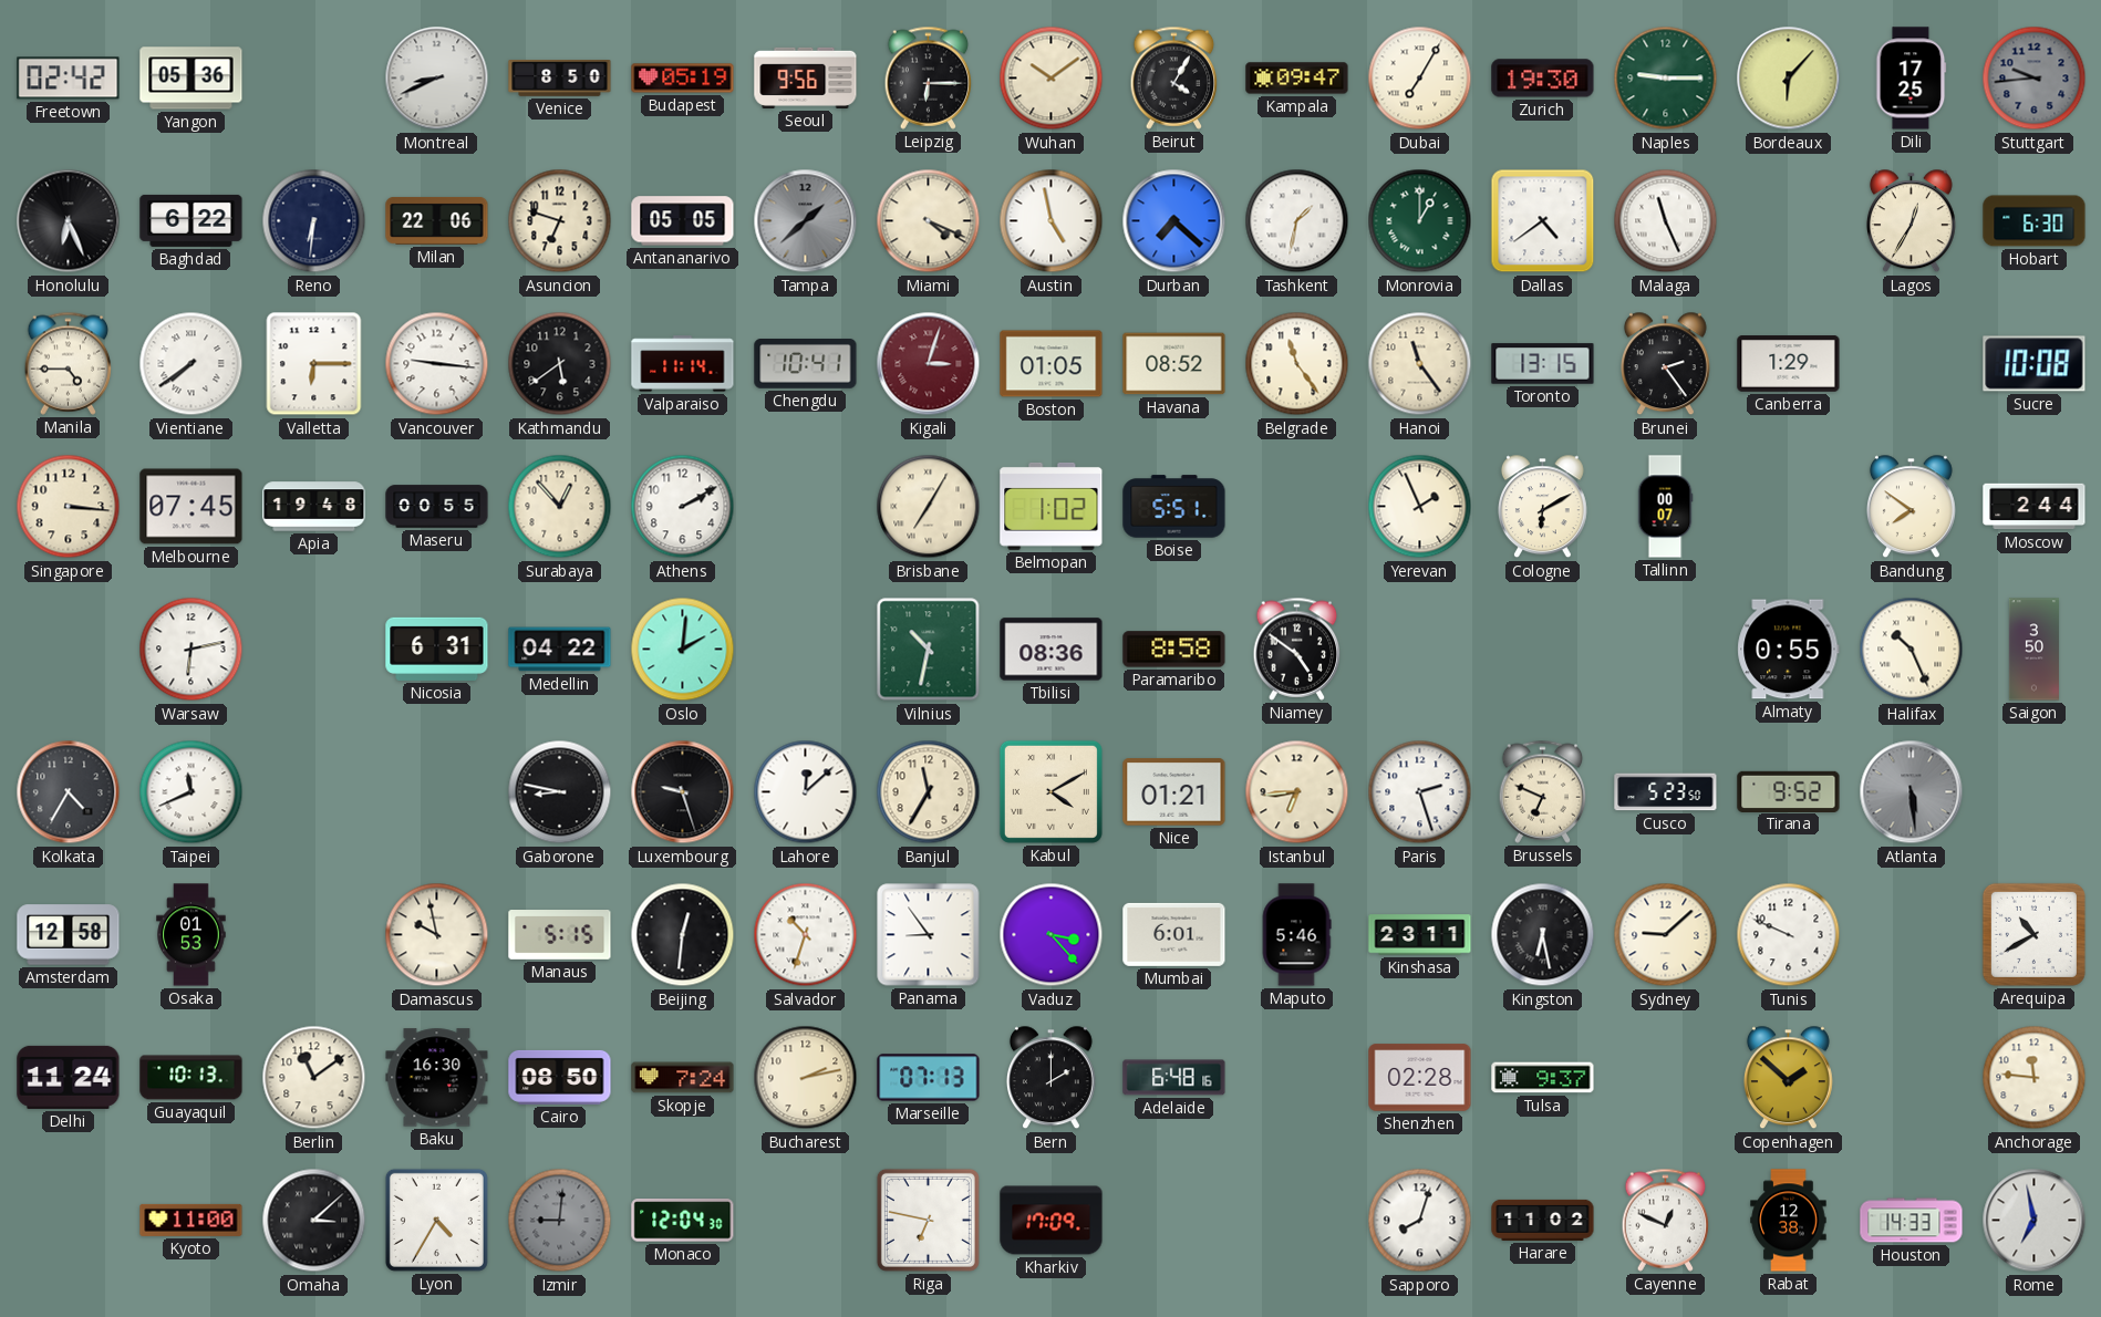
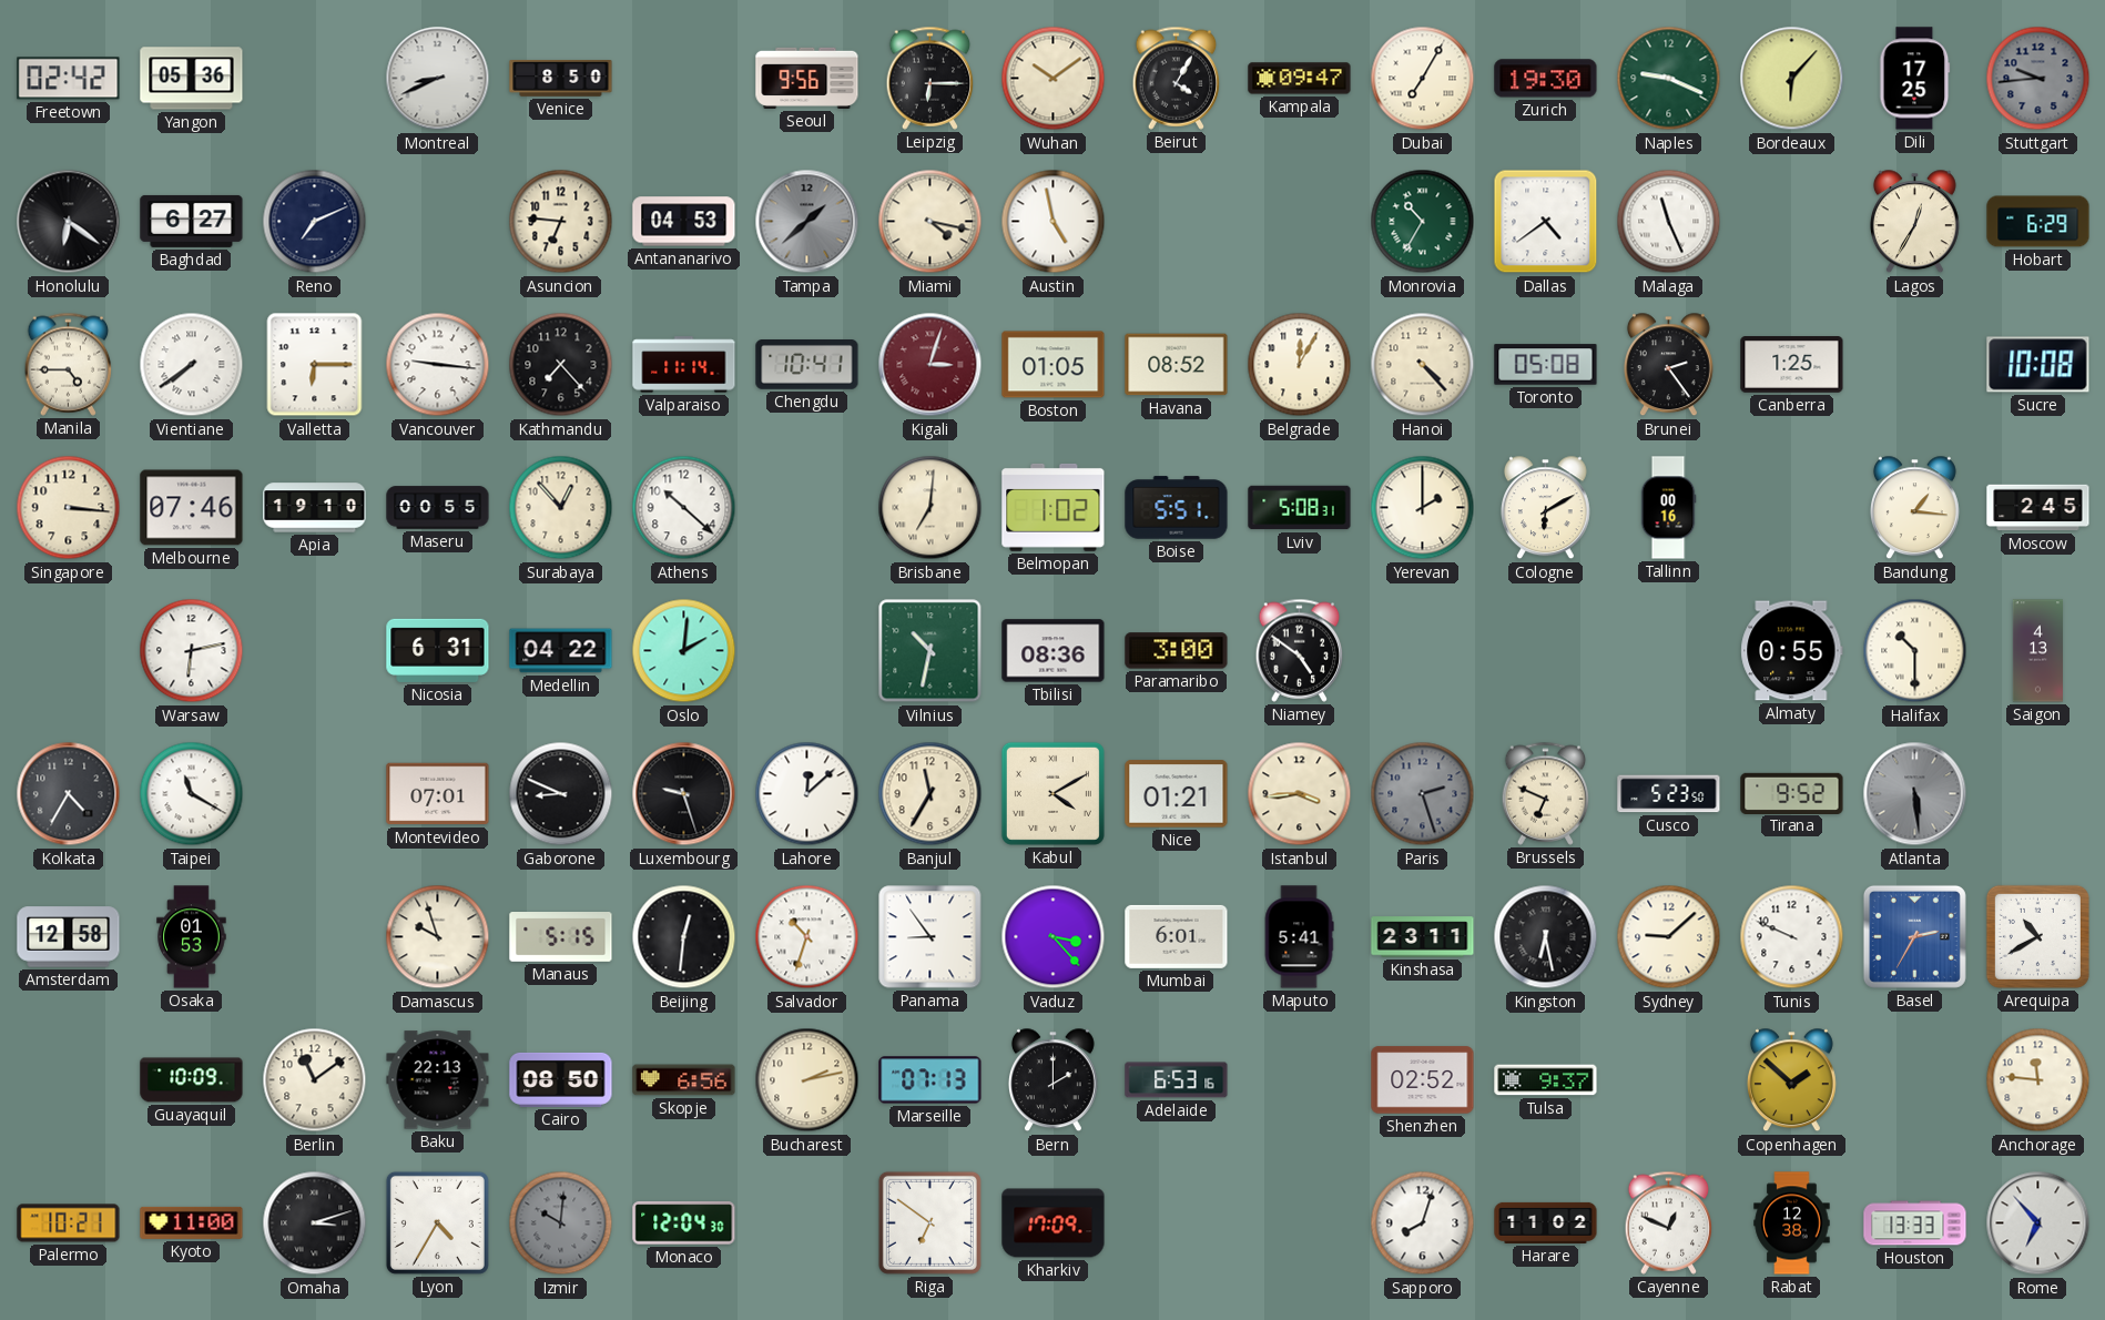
Budapest: 05:19 -> none
Naples: 9:15 -> 9:19
Honolulu: 6:26 -> 6:21
Baghdad: 6:22 -> 6:27
Reno: 6:31 -> 7:11
Milan: 22:06 -> none
Asuncion: 6:48 -> 6:46
Antananarivo: 05:05 -> 04:53
Miami: 4:19 -> 4:17
Durban: 7:22 -> none
Tashkent: 1:32 -> none
Monrovia: 1:00 -> 10:35
Hobart: 6:30 -> 6:29
Kathmandu: 5:39 -> 7:23
Belgrade: 11:24 -> 12:05
Hanoi: 11:24 -> 4:23
Toronto: 13:15 -> 05:08
Canberra: 1:29 -> 1:25
Melbourne: 07:45 -> 07:46
Apia: 19:48 -> 19:10
Athens: 2:10 -> 10:22
Brisbane: 7:05 -> 7:01
Lviv: none -> 5:08
Yerevan: 1:56 -> 2:00
Tallinn: 00:07 -> 00:16
Bandung: 7:51 -> 1:16
Moscow: 2:44 -> 2:45
Paramaribo: 8:58 -> 3:00
Halifax: 10:26 -> 10:30
Saigon: 3:50 -> 4:13
Taipei: 11:41 -> 11:20
Montevideo: none -> 07:01
Gaborone: 8:47 -> 8:49
Istanbul: 6:44 -> 3:44
Paris dial: white -> grey
Damascus: 9:58 -> 9:57
Maputo: 5:46 -> 5:41
Basel: none -> 2:35
Delhi: 11:24 -> none
Guayaquil: 10:13 -> 10:09
Baku: 16:30 -> 22:13
Skopje: 7:24 -> 6:56
Adelaide: 6:48 -> 6:53
Shenzhen: 02:28 -> 02:52
Palermo: none -> 10:21
Omaha: 3:08 -> 3:12
Izmir: 9:01 -> 10:01
Riga: 6:47 -> 6:51
Houston: 14:33 -> 13:33
Rome: 6:58 -> 6:53
